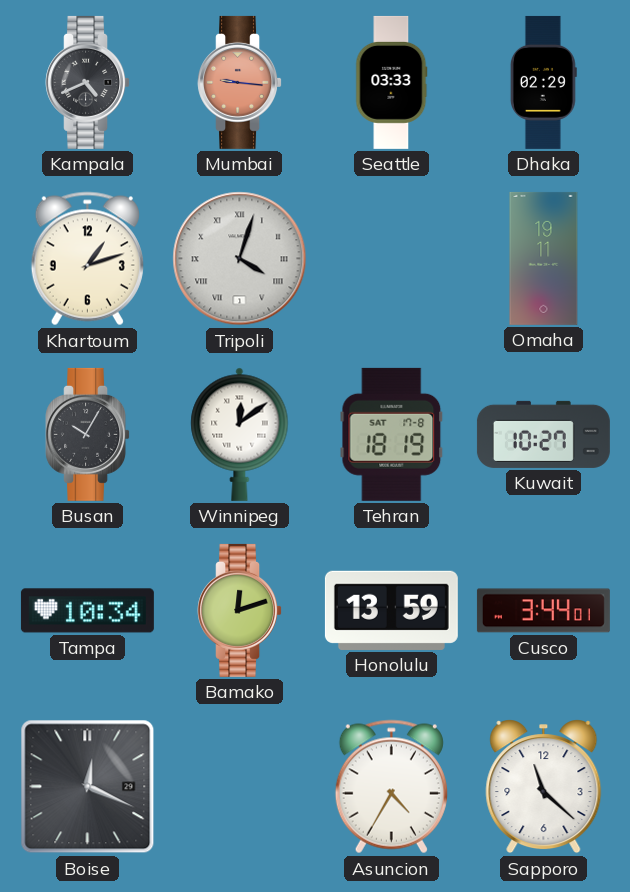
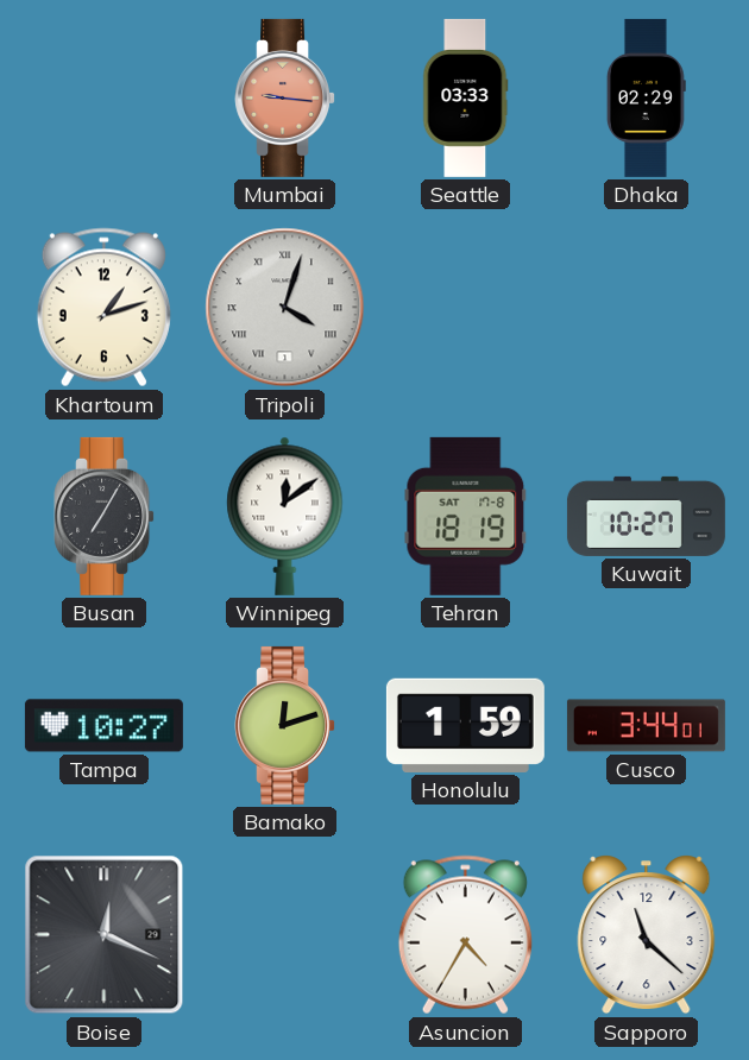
Kampala: 4:41 -> none
Omaha: 19:11 -> none
Busan: 10:05 -> 7:05
Tampa: 10:34 -> 10:27
Honolulu: 13:59 -> 1:59
